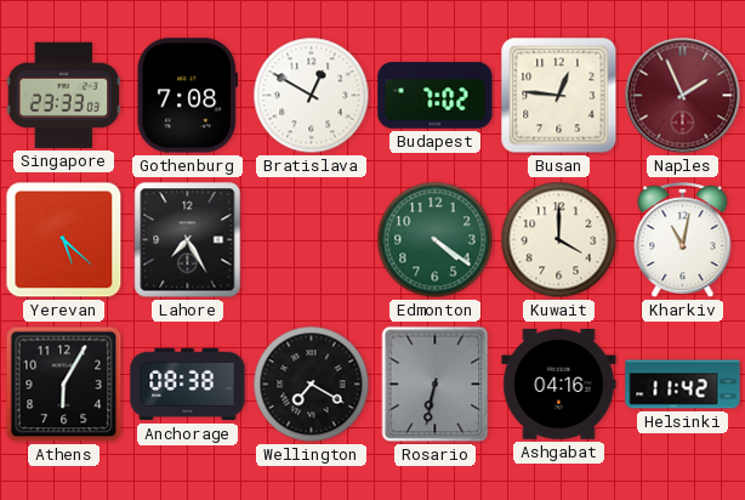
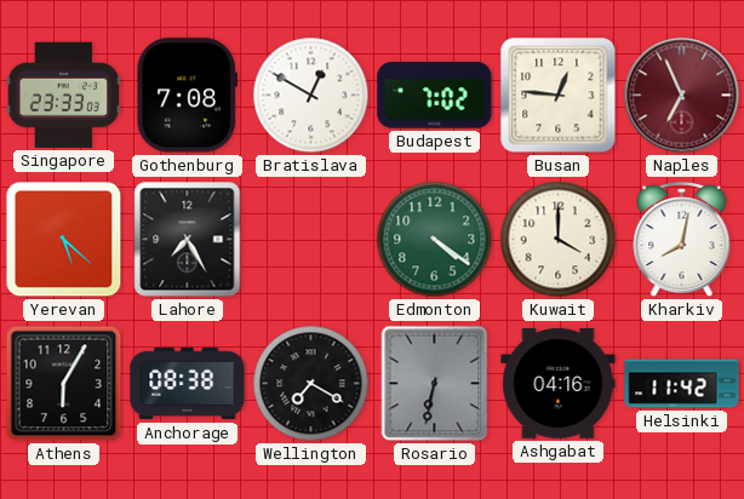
Naples: 1:56 -> 6:56
Kharkiv: 11:02 -> 8:02
